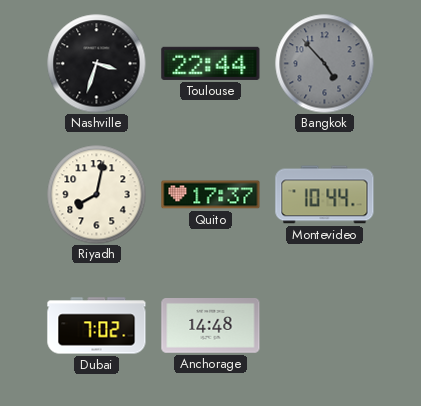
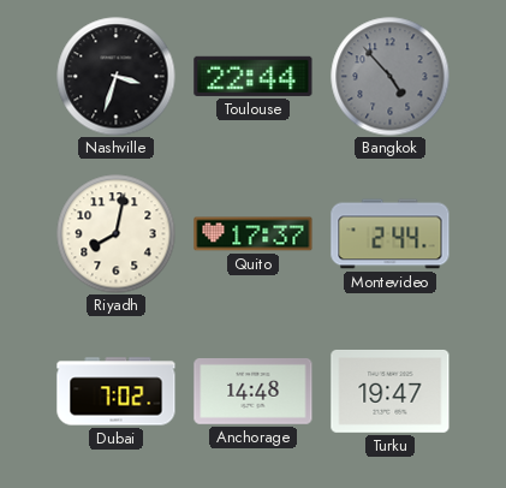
Montevideo: 10:44 -> 2:44
Turku: none -> 19:47
